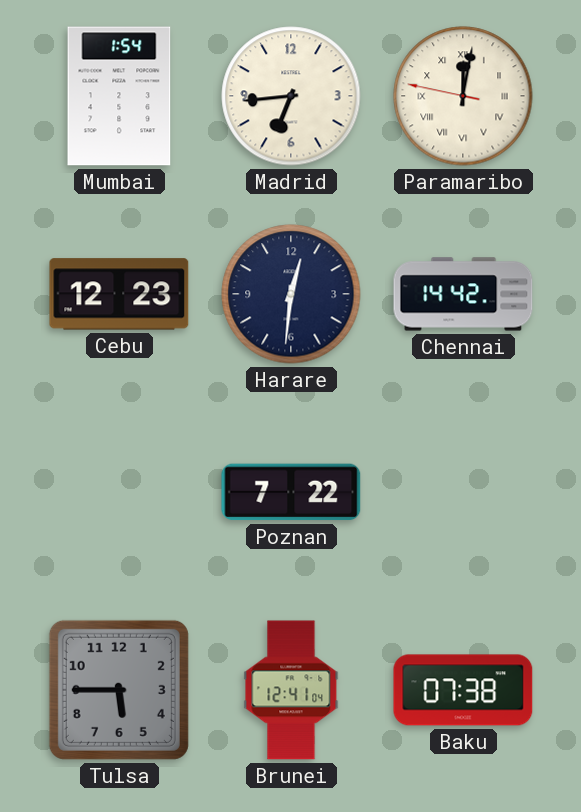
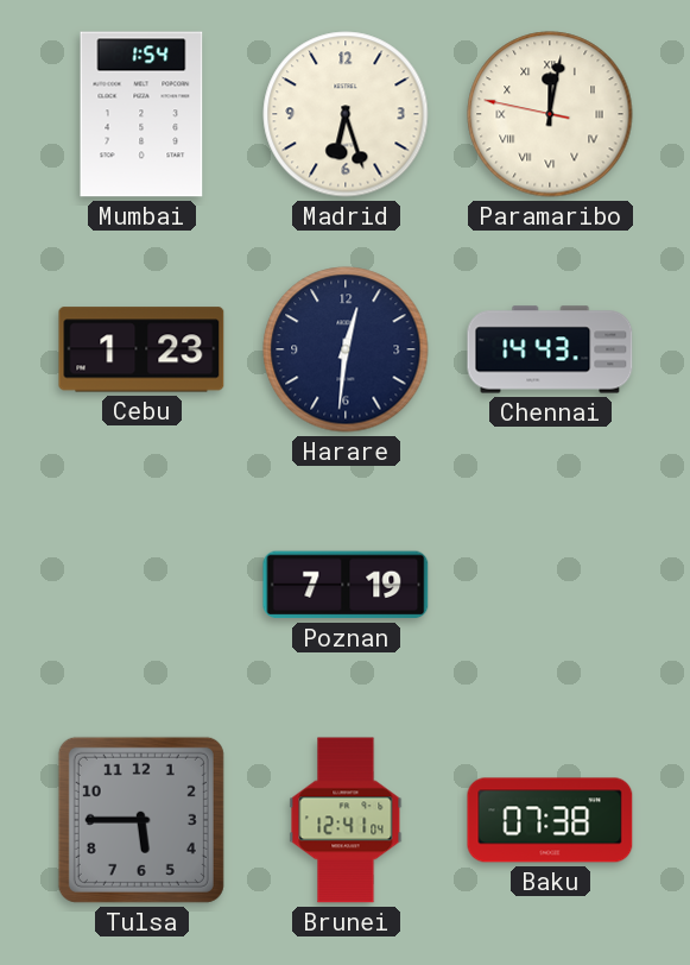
Madrid: 6:44 -> 6:27
Cebu: 12:23 -> 1:23
Chennai: 14:42 -> 14:43
Poznan: 7:22 -> 7:19
